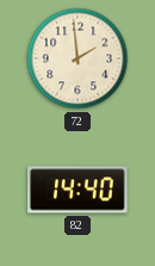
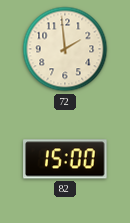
82: 14:40 -> 15:00
